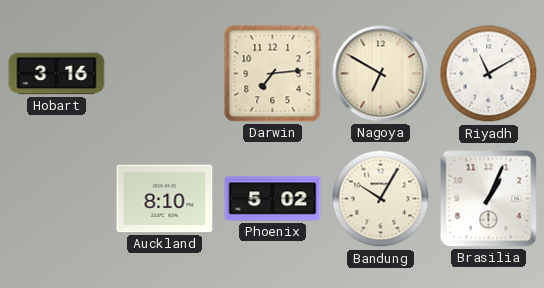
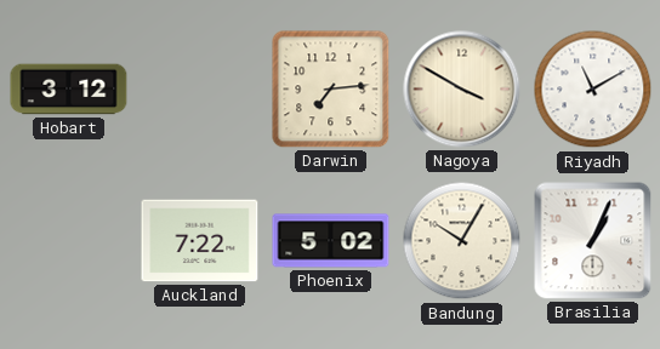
Hobart: 3:16 -> 3:12
Nagoya: 6:50 -> 3:50
Auckland: 8:10 -> 7:22
